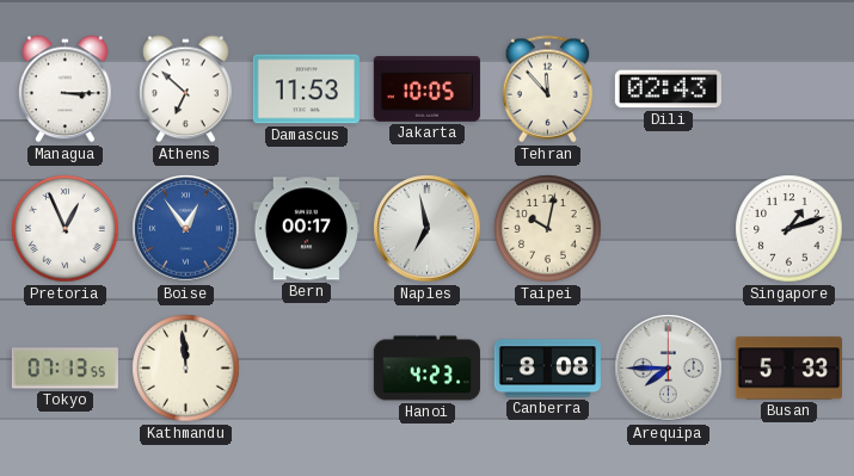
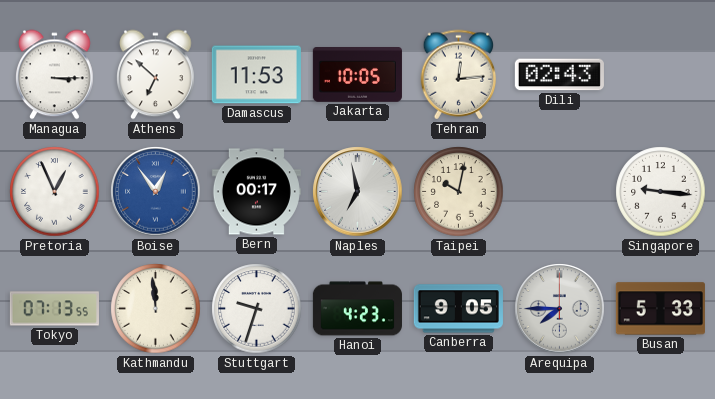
Tehran: 11:53 -> 12:14
Singapore: 1:12 -> 9:16
Stuttgart: none -> 9:33
Canberra: 8:08 -> 9:05
